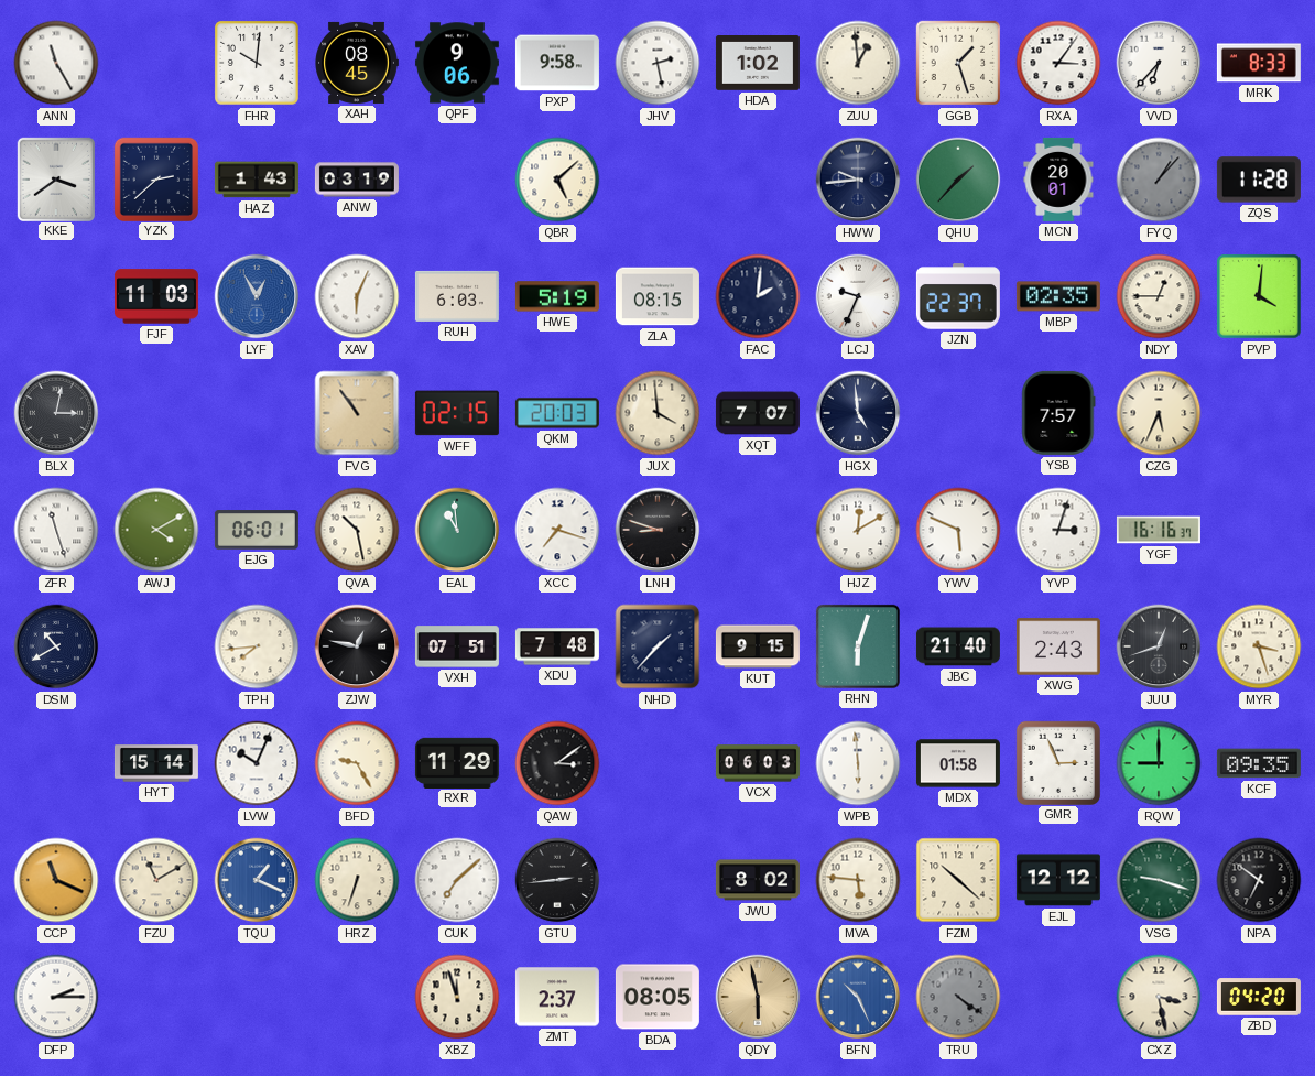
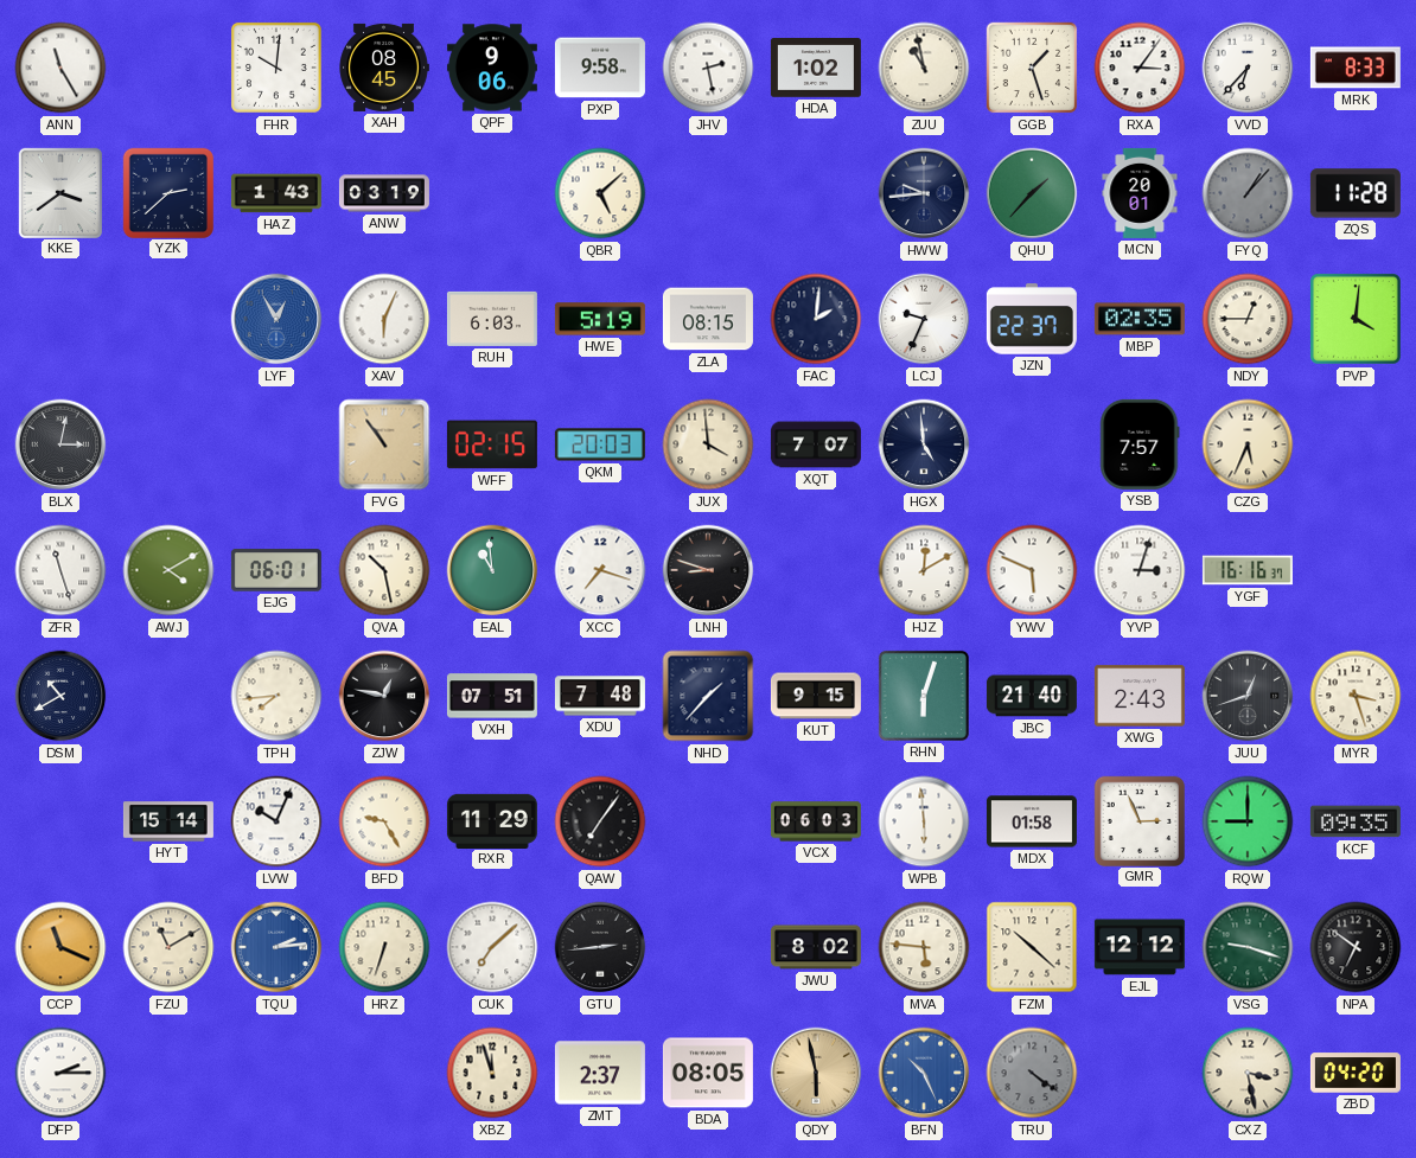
ZUU: 12:59 -> 10:58
FJF: 11:03 -> none
QAW: 3:09 -> 7:06
TQU: 1:19 -> 2:14
